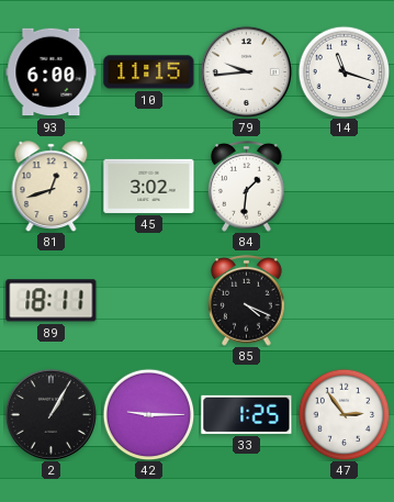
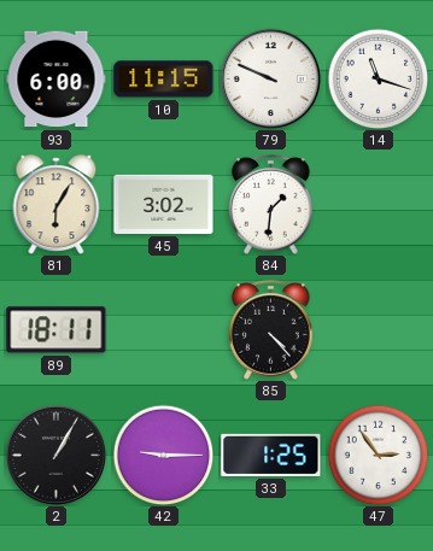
79: 9:44 -> 9:49
81: 12:42 -> 6:05
85: 4:19 -> 4:23
